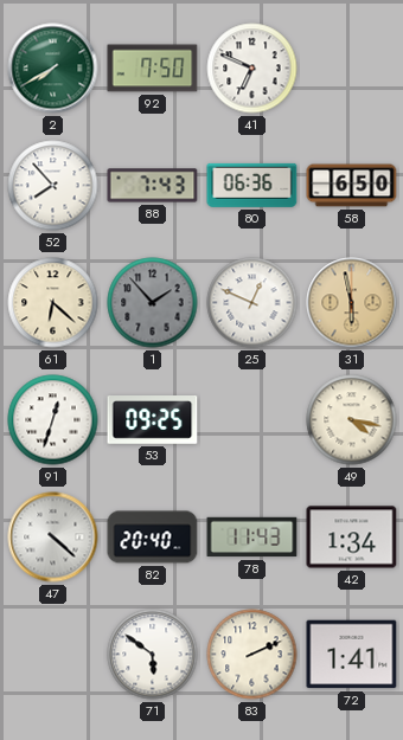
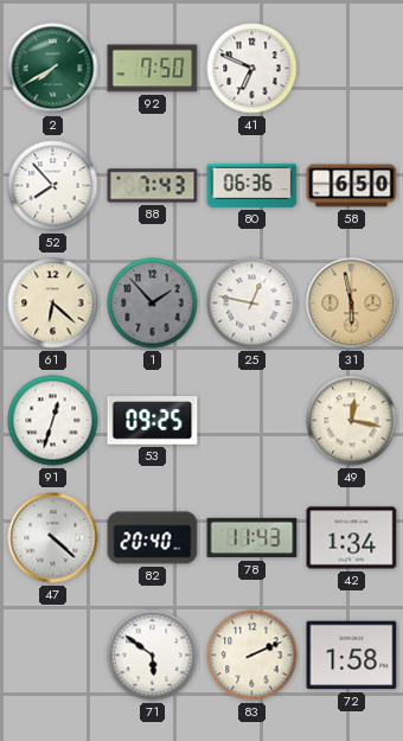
25: 12:49 -> 12:47
49: 4:17 -> 12:17
72: 1:41 -> 1:58
